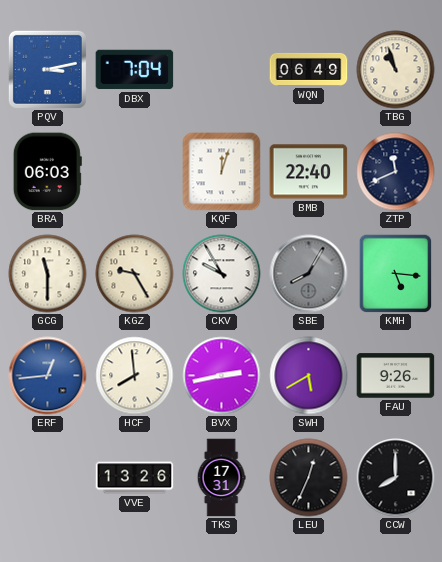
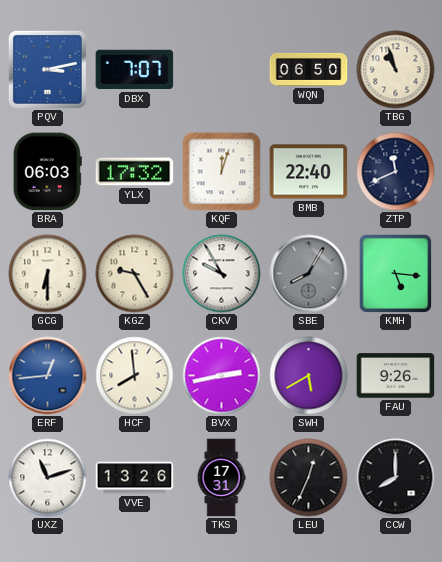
DBX: 7:04 -> 7:07
WQN: 06:49 -> 06:50
YLX: none -> 17:32
GCG: 11:30 -> 6:30
UXZ: none -> 11:12
